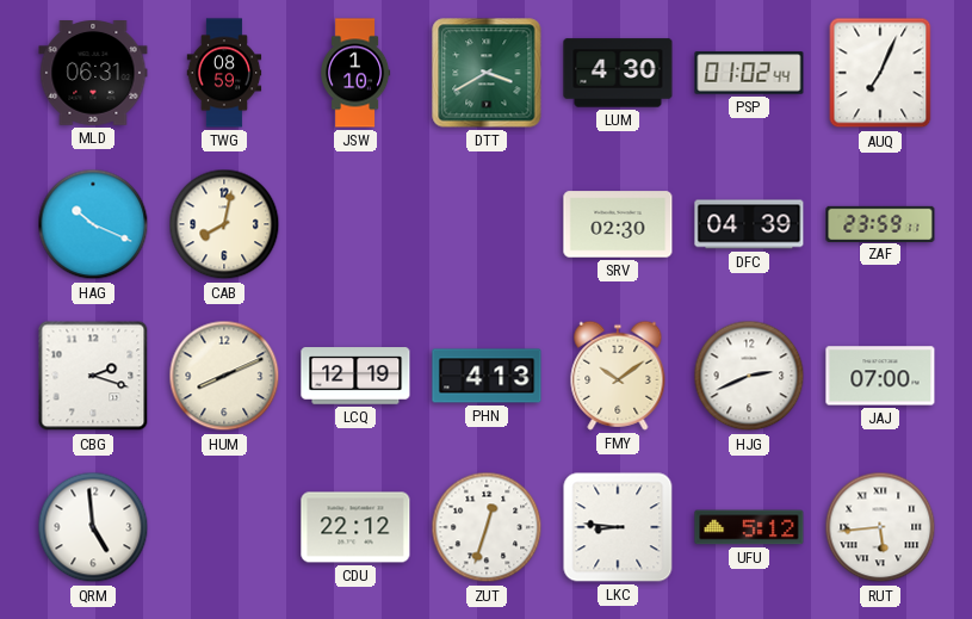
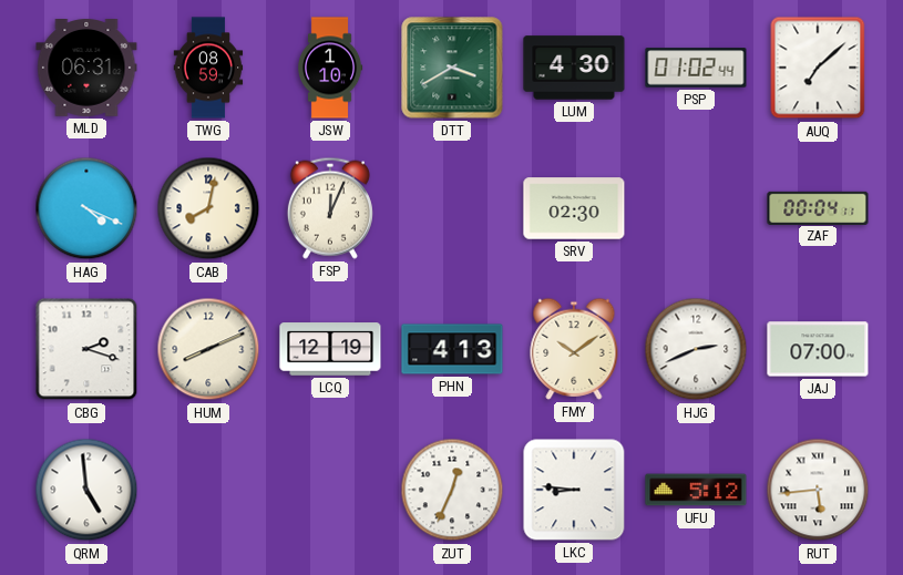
AUQ: 7:04 -> 7:08
HAG: 10:19 -> 4:19
FSP: none -> 12:04
DFC: 04:39 -> none
ZAF: 23:59 -> 00:04
CDU: 22:12 -> none
ZUT: 12:33 -> 12:34
